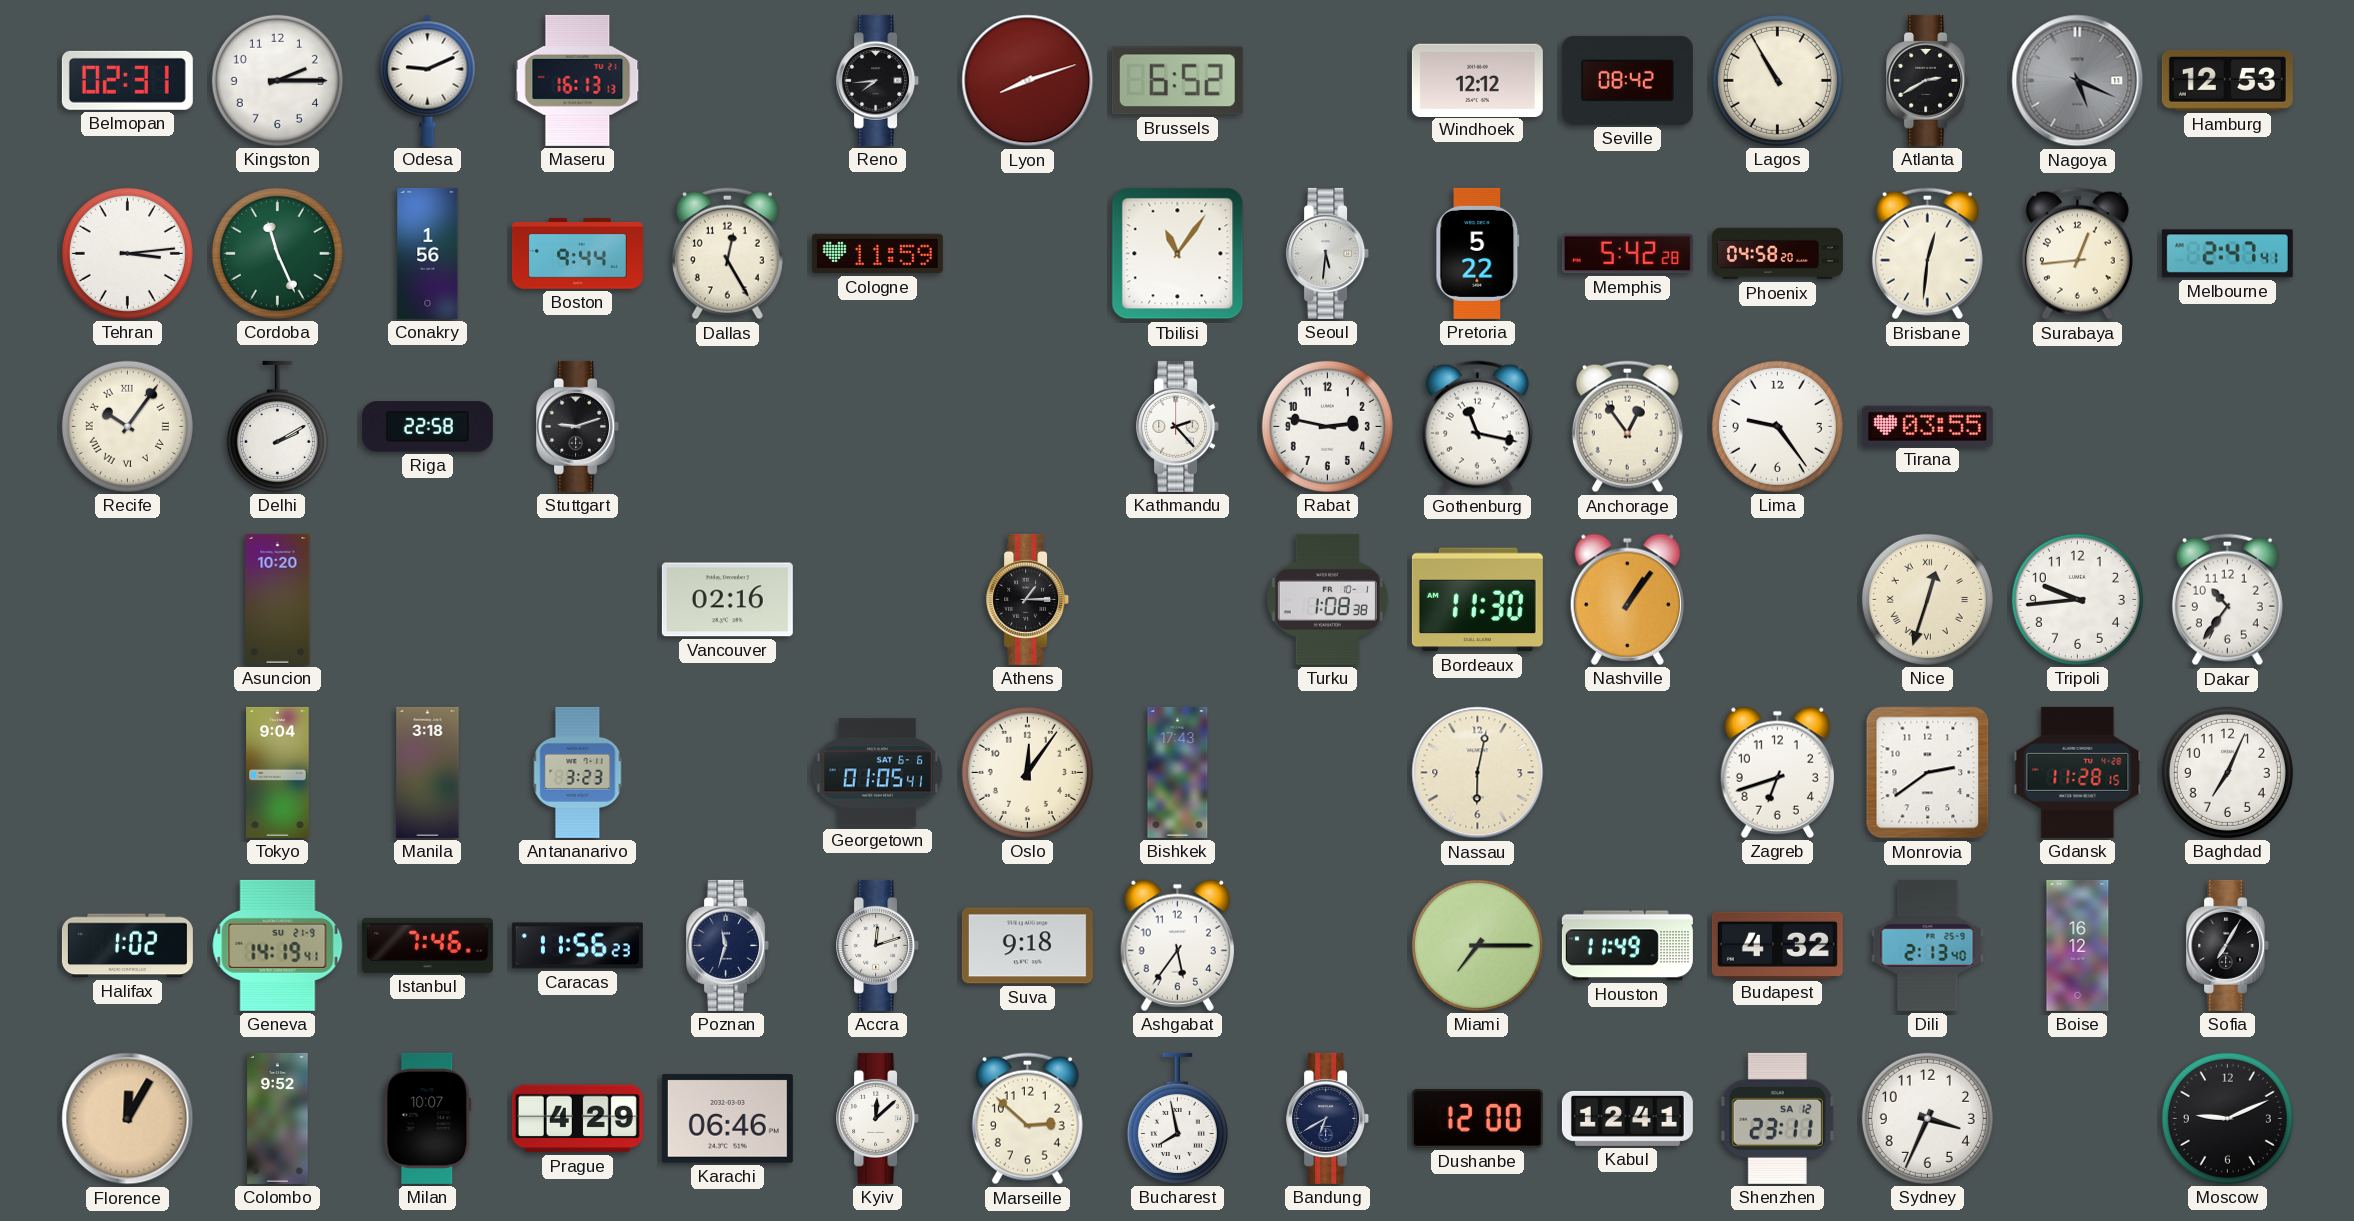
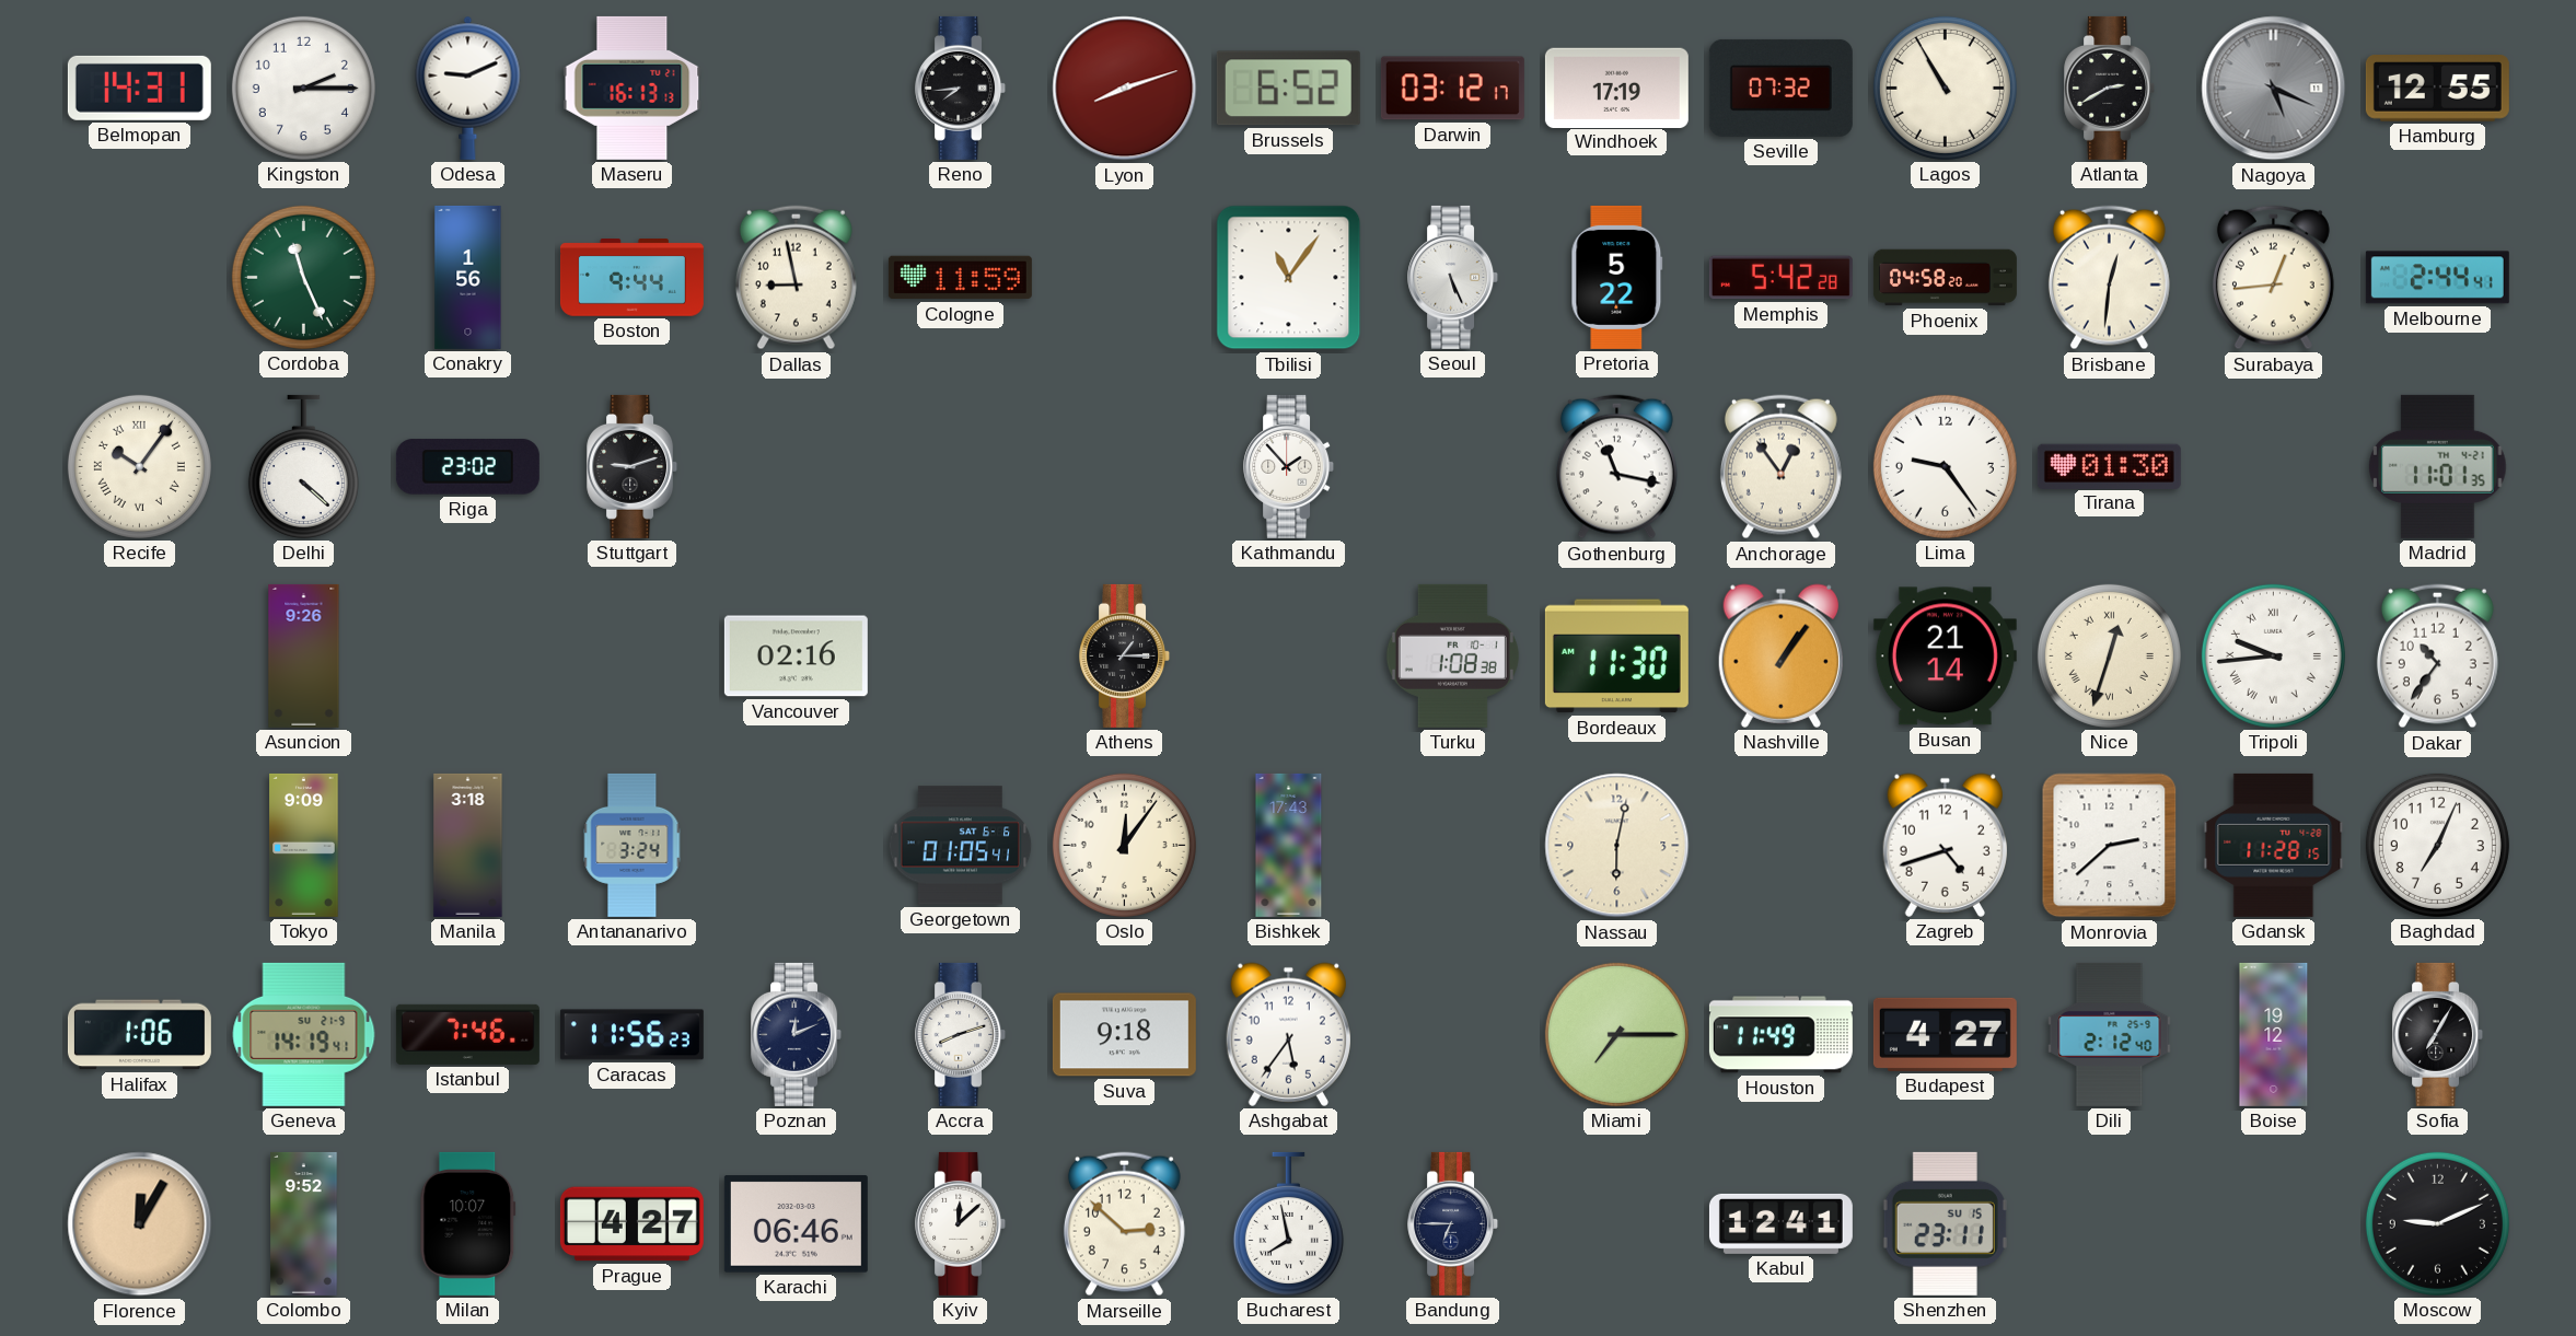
Belmopan: 02:31 -> 14:31
Darwin: none -> 03:12
Windhoek: 12:12 -> 17:19
Seville: 08:42 -> 07:32
Hamburg: 12:53 -> 12:55
Tehran: 3:14 -> none
Dallas: 12:25 -> 8:58
Seoul: 5:31 -> 5:26
Melbourne: 2:47 -> 2:44
Delhi: 2:10 -> 4:22
Riga: 22:58 -> 23:02
Kathmandu: 2:23 -> 1:53
Rabat: 2:47 -> none
Tirana: 03:55 -> 01:30
Madrid: none -> 11:01
Asuncion: 10:20 -> 9:26
Busan: none -> 21:14
Tripoli numerals: Arabic -> Roman
Tokyo: 9:04 -> 9:09
Antananarivo: 3:23 -> 3:24
Zagreb: 6:42 -> 4:42
Monrovia: 2:39 -> 2:38
Halifax: 1:02 -> 1:06
Poznan: 11:33 -> 12:11
Accra: 12:12 -> 8:12
Budapest: 4:32 -> 4:27
Dili: 2:13 -> 2:12
Boise: 16:12 -> 19:12
Prague: 4:29 -> 4:27
Bandung: 6:40 -> 6:45
Dushanbe: 12:00 -> none
Shenzhen date: SA 12 -> SU 15
Sydney: 3:34 -> none
